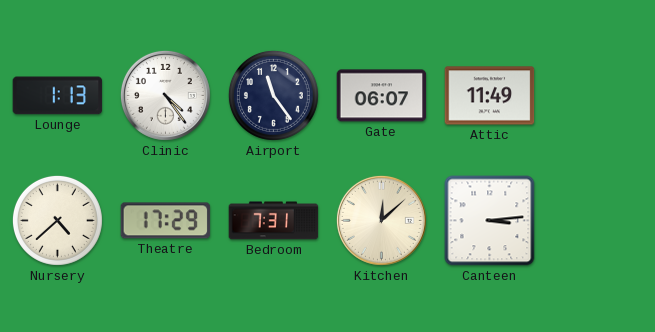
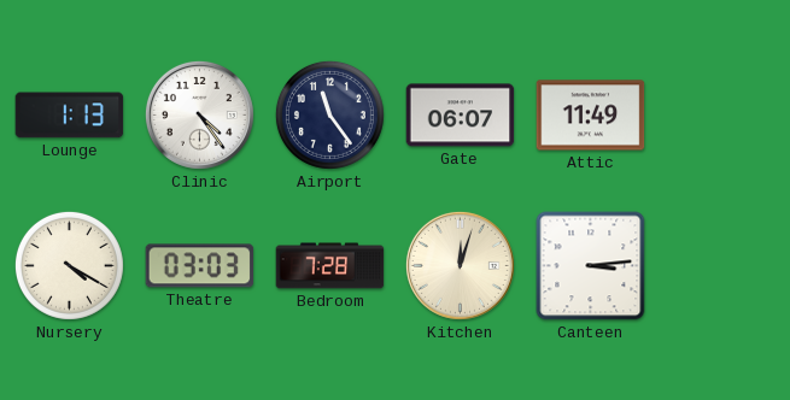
Nursery: 4:38 -> 4:20
Theatre: 17:29 -> 03:03
Bedroom: 7:31 -> 7:28
Kitchen: 12:08 -> 12:03
